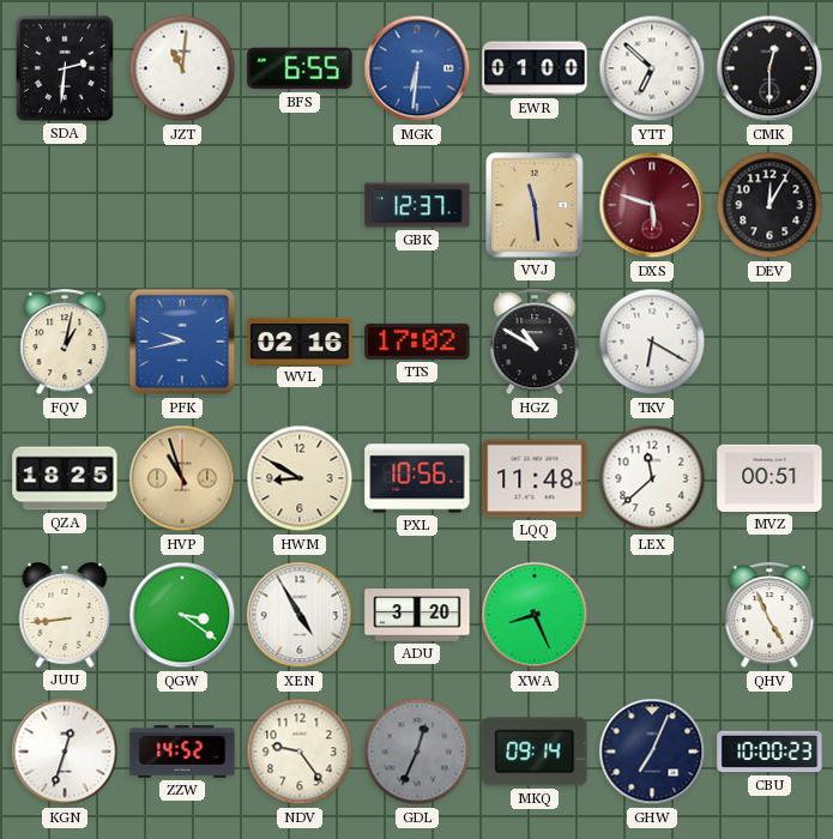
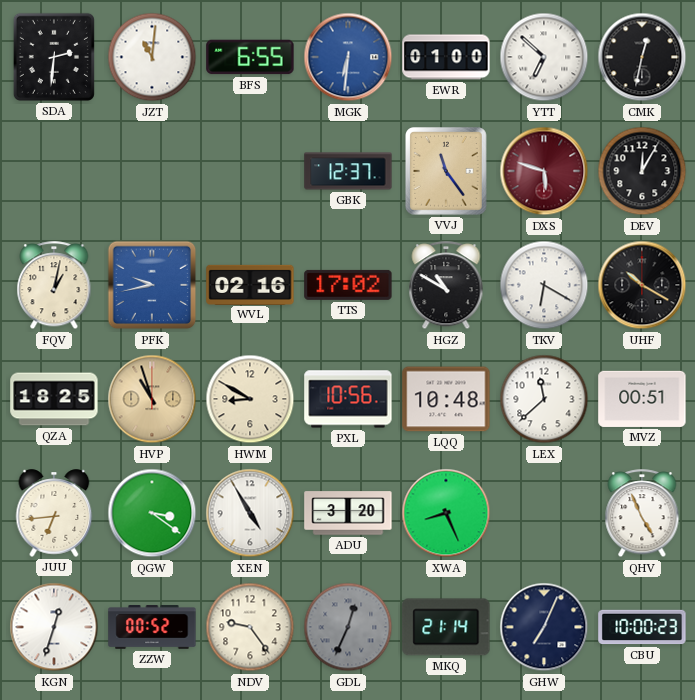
CMK: 12:30 -> 12:32
VVJ: 11:29 -> 11:24
UHF: none -> 10:20
LQQ: 11:48 -> 10:48
JUU: 8:44 -> 6:44
ZZW: 14:52 -> 00:52
MKQ: 09:14 -> 21:14
